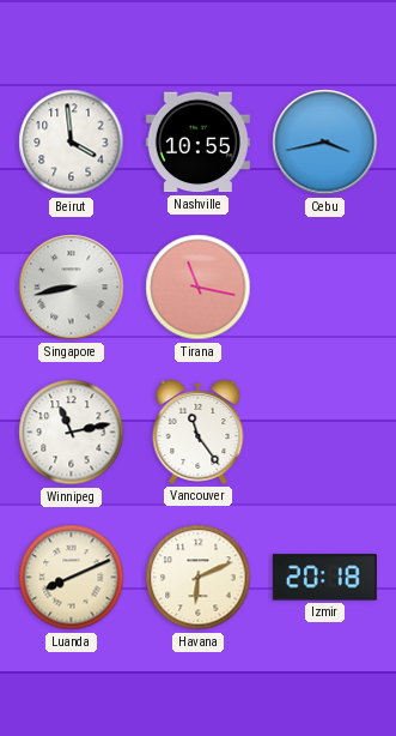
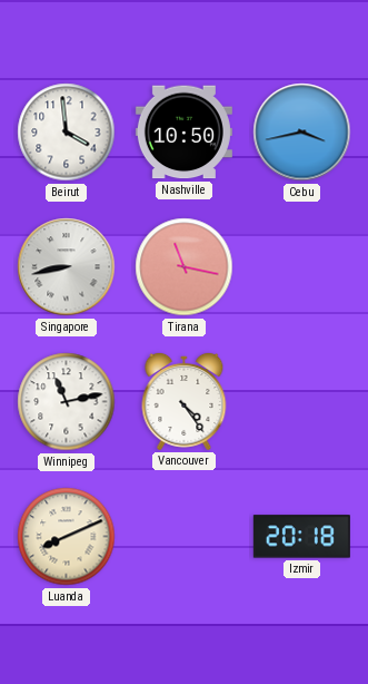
Nashville: 10:55 -> 10:50
Vancouver: 11:24 -> 4:24
Havana: 6:11 -> none
